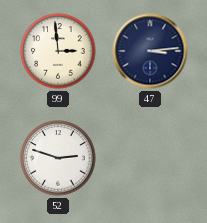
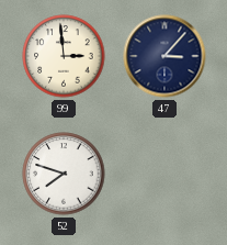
47: 3:14 -> 3:07
52: 2:48 -> 7:48
